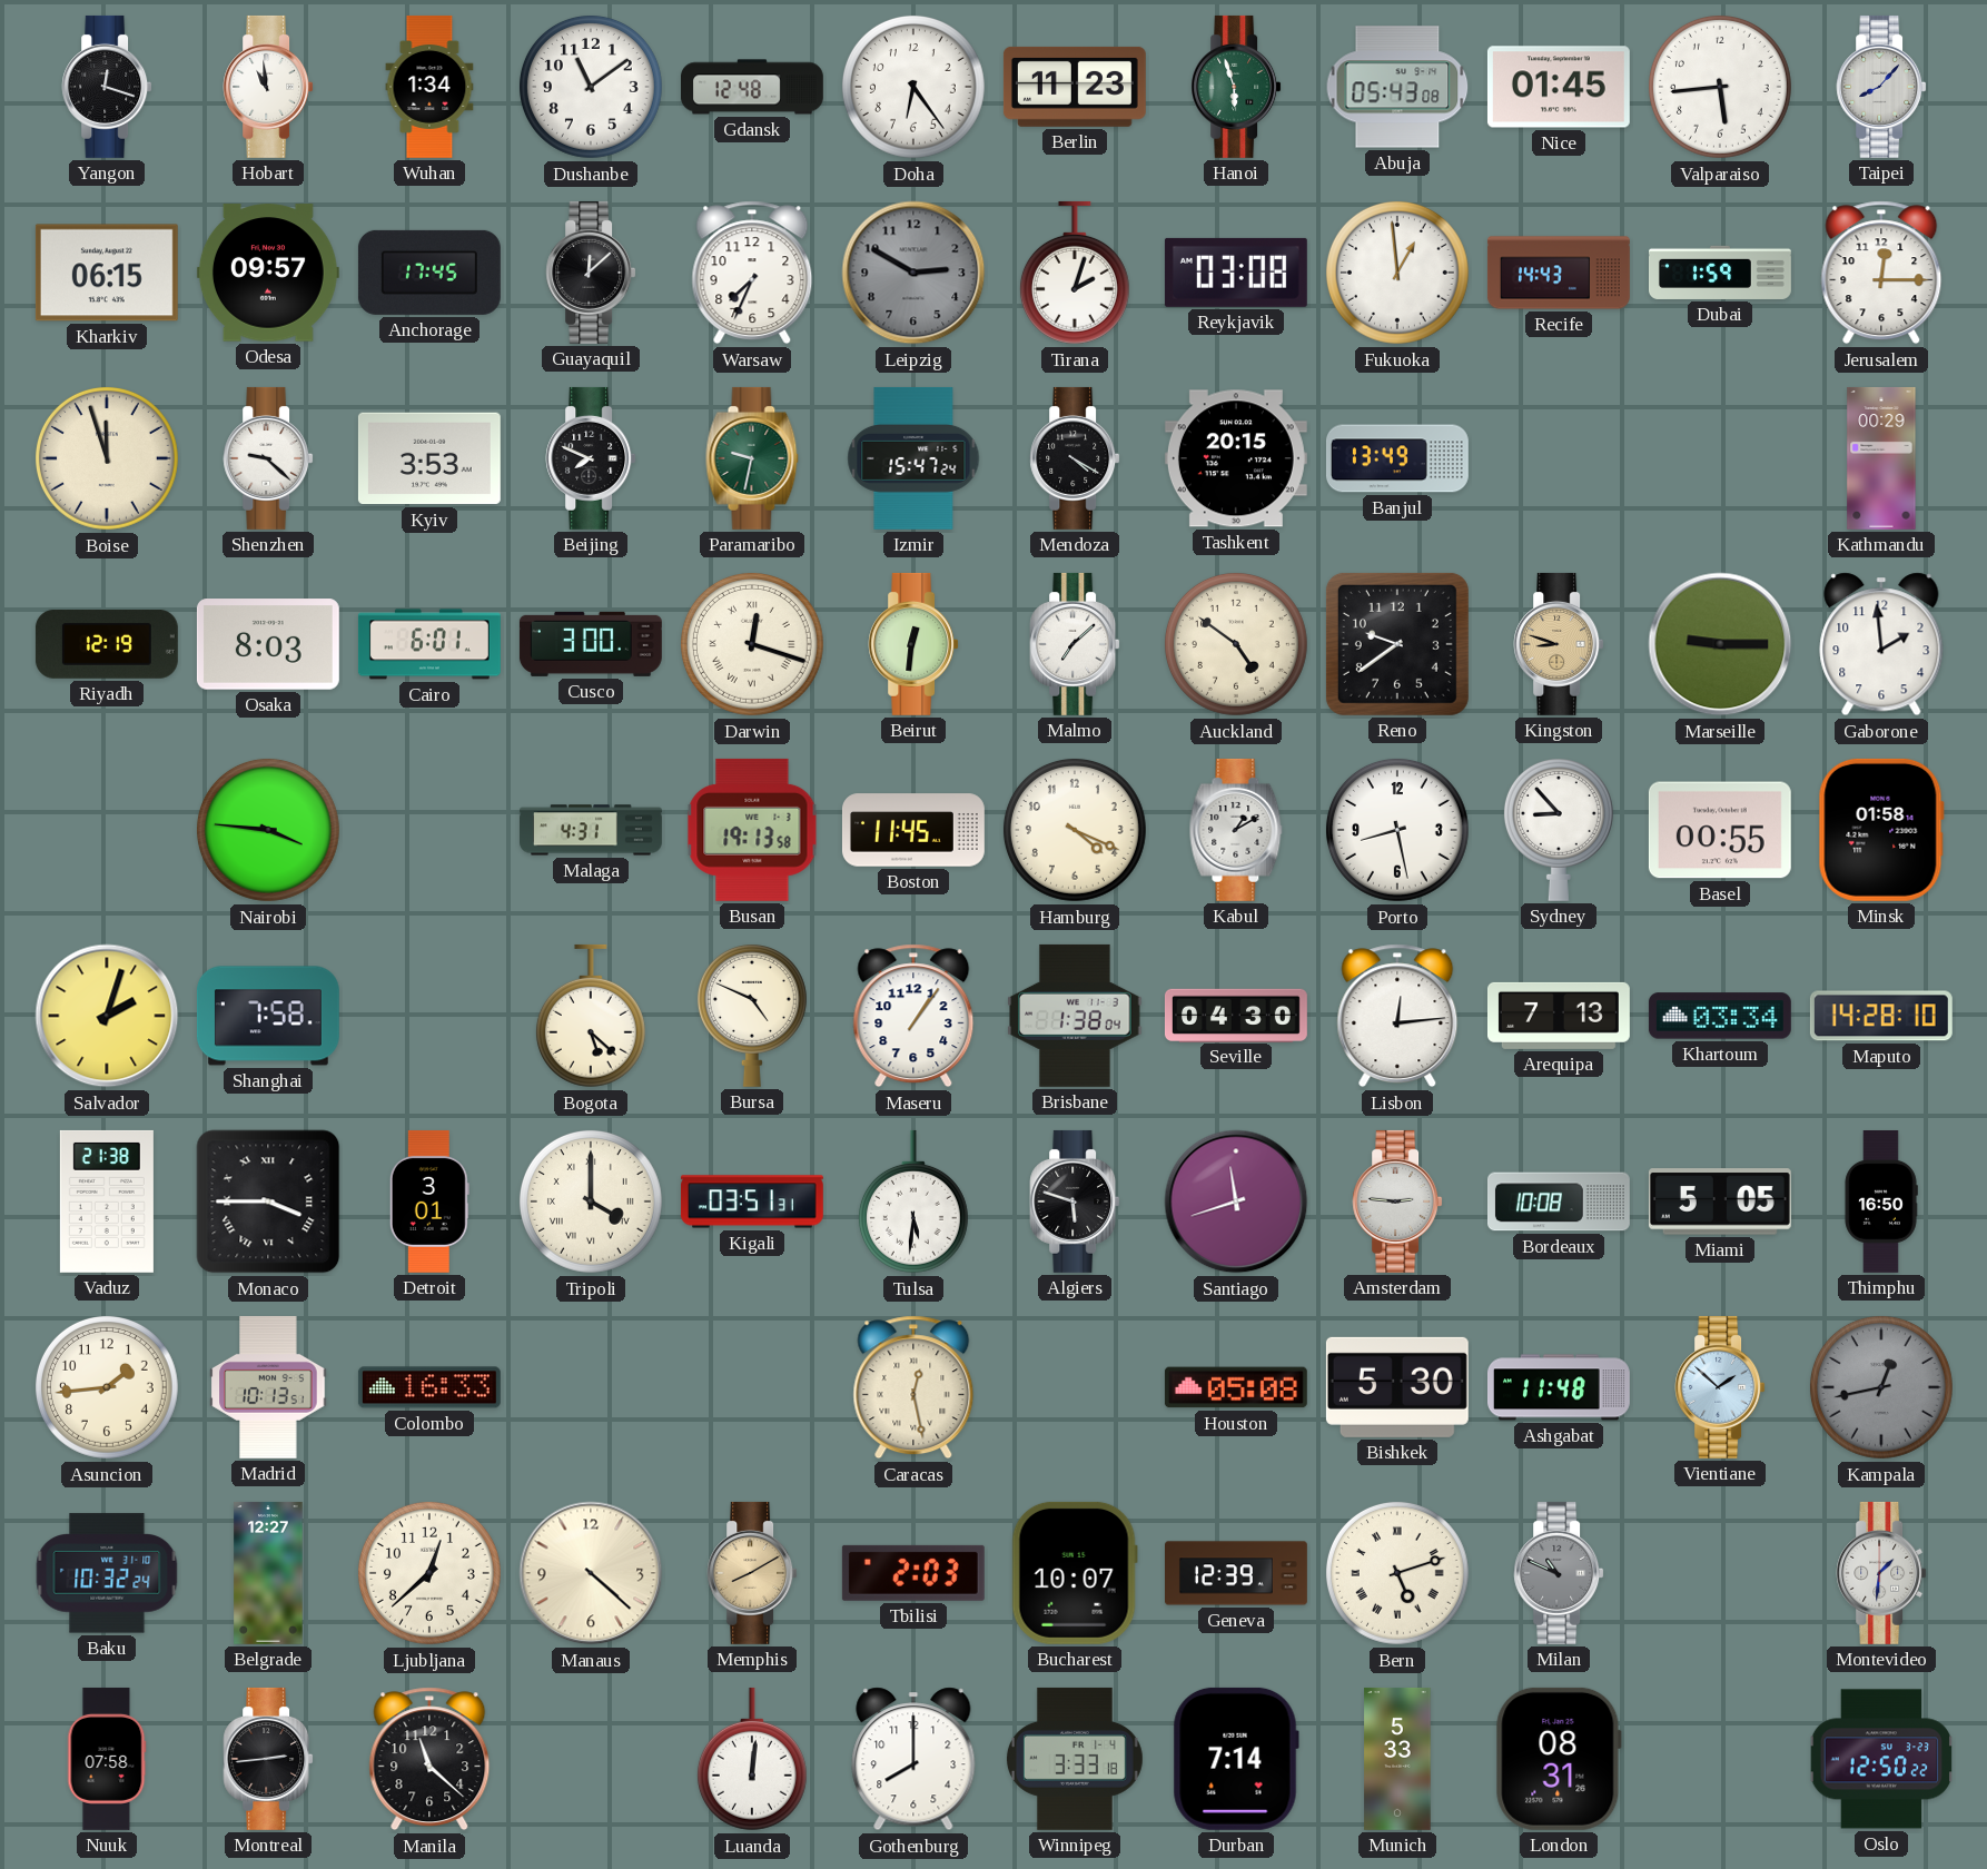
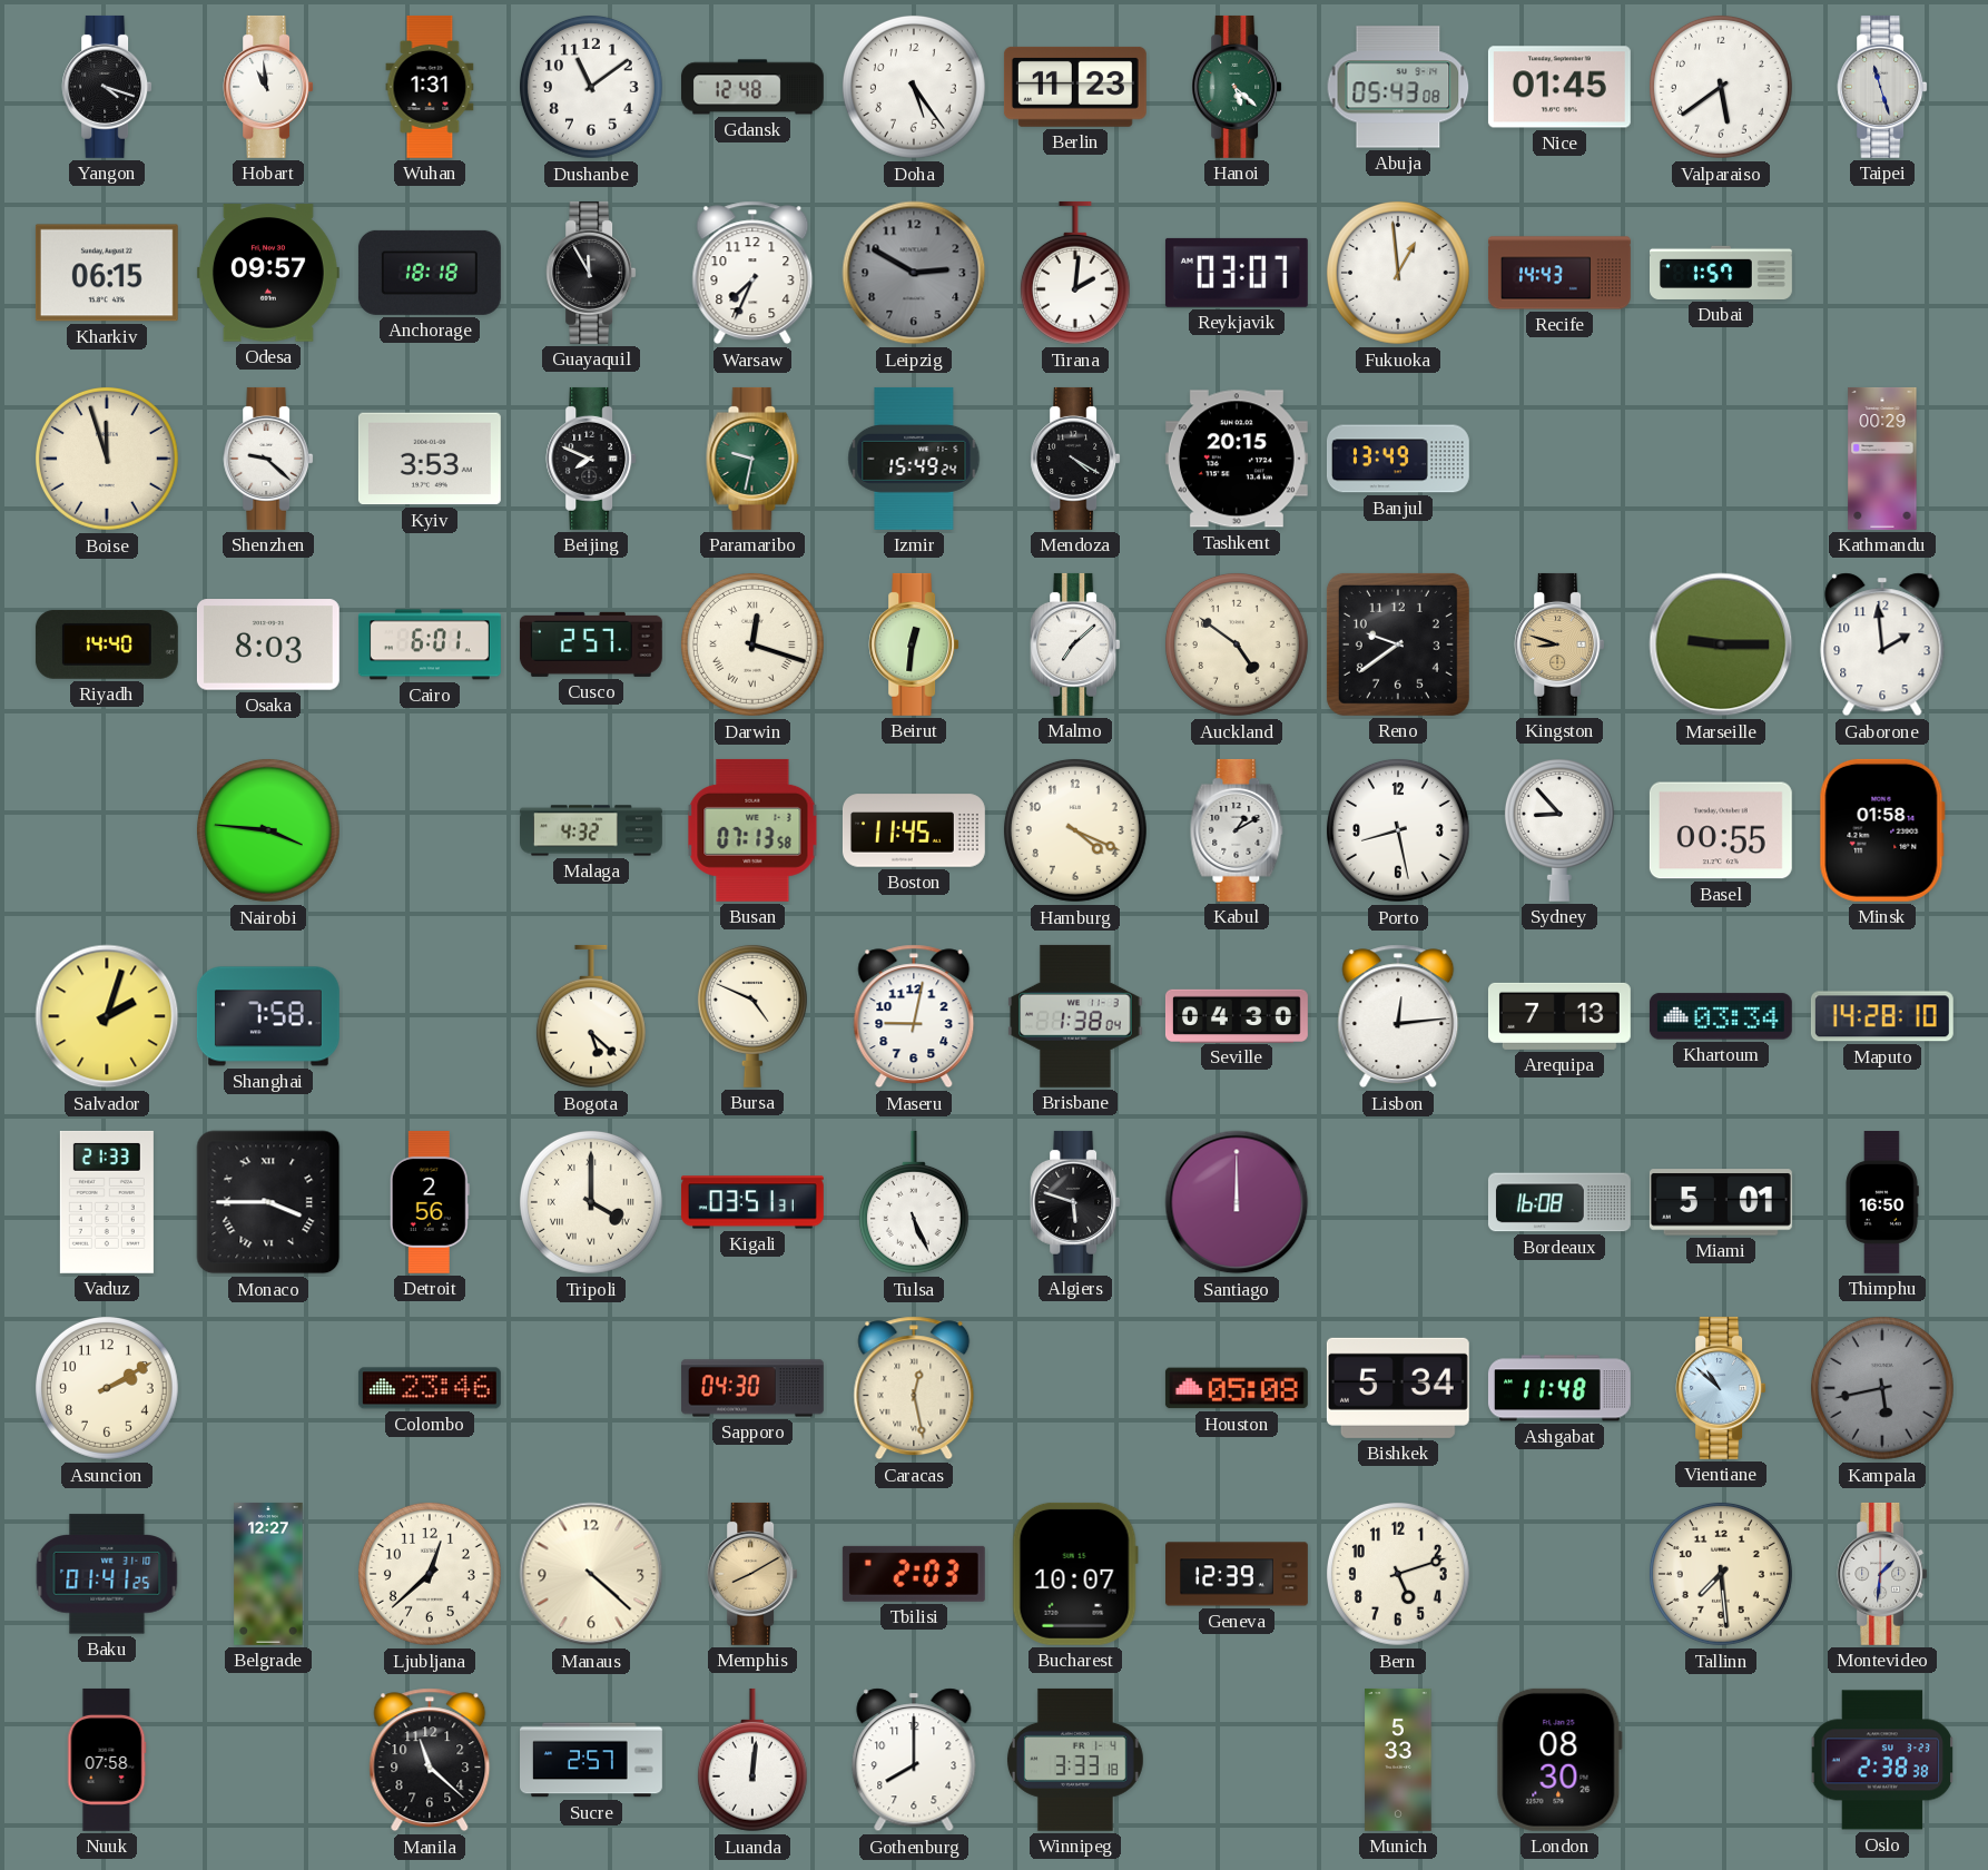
Yangon: 12:18 -> 4:18
Wuhan: 1:34 -> 1:31
Doha: 6:24 -> 5:24
Hanoi: 5:57 -> 5:22
Valparaiso: 5:44 -> 5:39
Taipei: 8:07 -> 11:27
Anchorage: 17:45 -> 18:18
Guayaquil: 12:08 -> 11:55
Tirana: 2:03 -> 2:01
Reykjavik: 03:08 -> 03:07
Dubai: 1:59 -> 1:57
Jerusalem: 12:15 -> none
Izmir: 15:47 -> 15:49
Riyadh: 12:19 -> 14:40
Cusco: 3:00 -> 2:57
Malaga: 4:31 -> 4:32
Busan: 19:13 -> 07:13
Maseru: 1:06 -> 9:02
Vaduz: 21:38 -> 21:33
Detroit: 3:01 -> 2:56
Tulsa: 5:31 -> 5:26
Santiago: 11:42 -> 12:00
Amsterdam: 2:46 -> none
Bordeaux: 10:08 -> 16:08
Miami: 5:05 -> 5:01
Asuncion: 1:44 -> 2:10
Madrid: 10:13 -> none
Colombo: 16:33 -> 23:46
Sapporo: none -> 04:30
Bishkek: 5:30 -> 5:34
Vientiane: 1:52 -> 10:52
Kampala: 12:43 -> 5:43
Baku: 10:32 -> 01:41
Bern numerals: Roman -> Arabic
Milan: 10:49 -> none
Tallinn: none -> 7:29
Montreal: 2:44 -> none
Sucre: none -> 2:57
Durban: 7:14 -> none
London: 08:31 -> 08:30
Oslo: 12:50 -> 2:38
